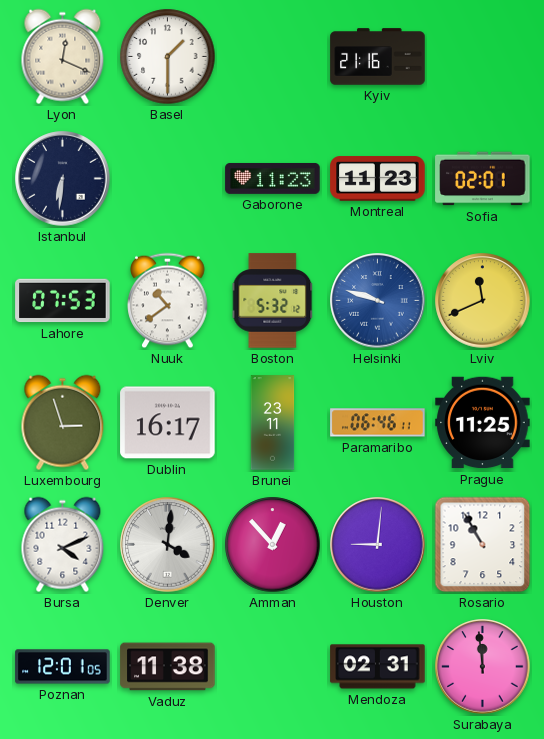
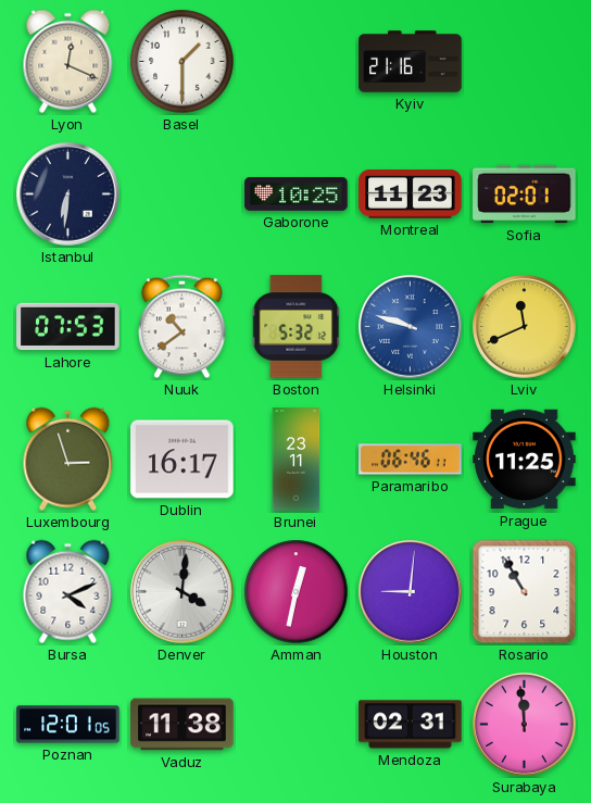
Gaborone: 11:23 -> 10:25
Amman: 12:53 -> 12:32
